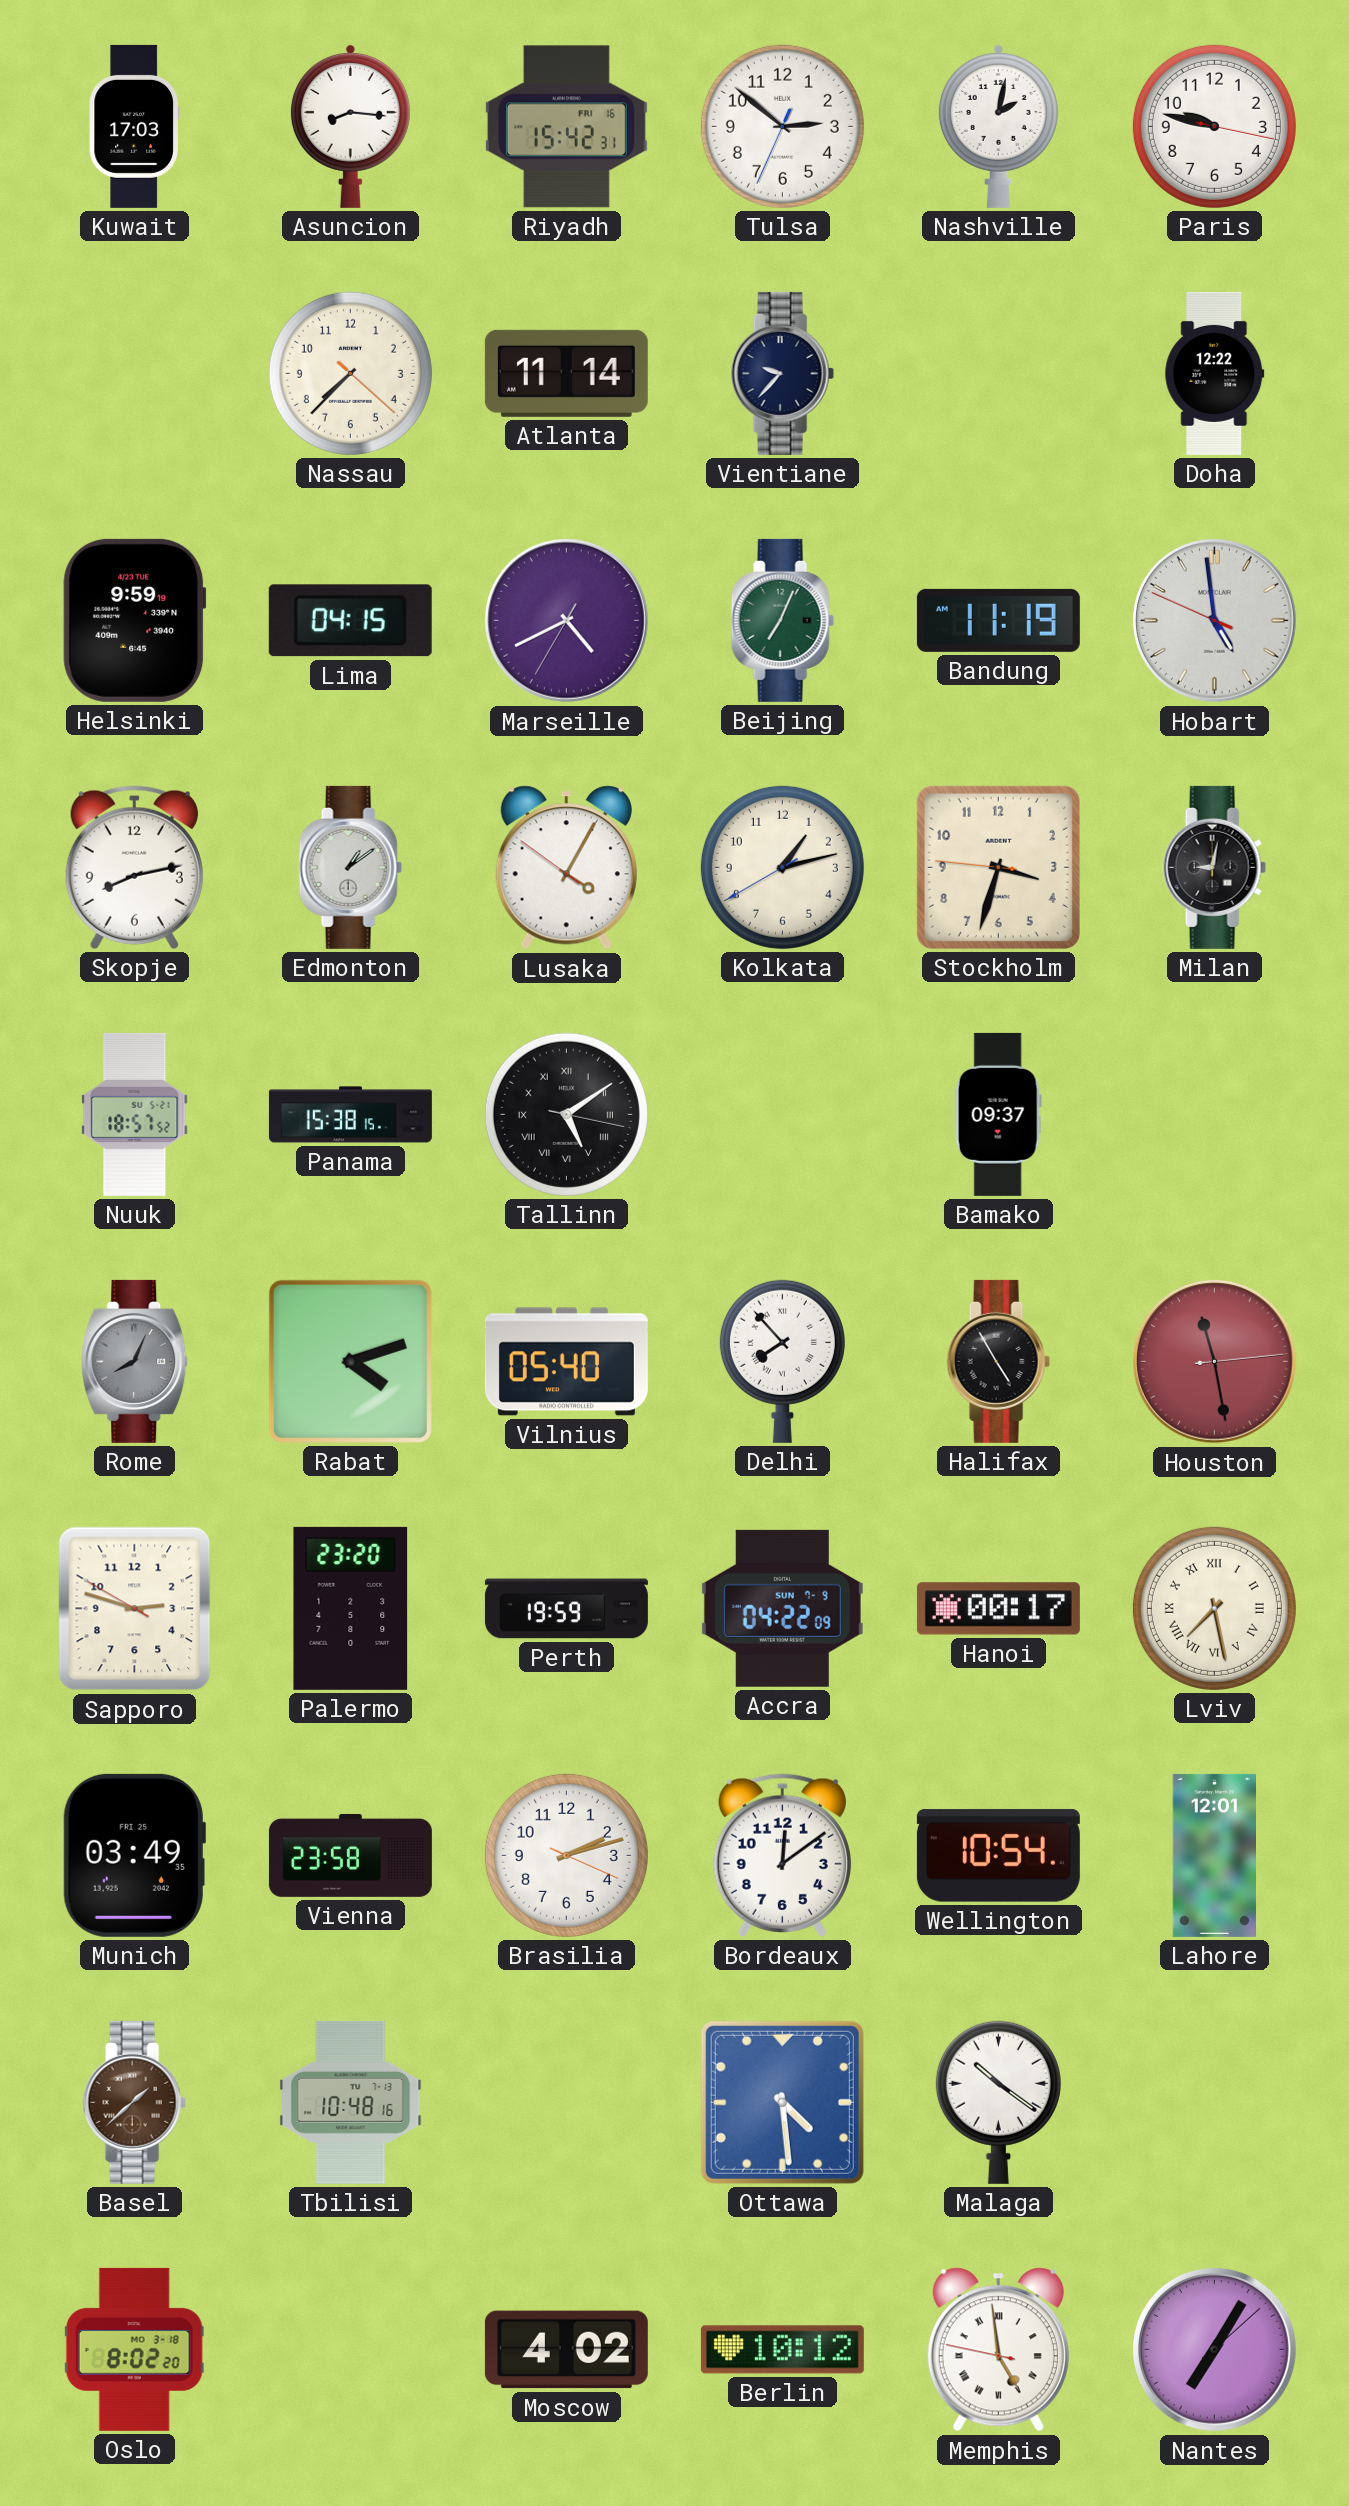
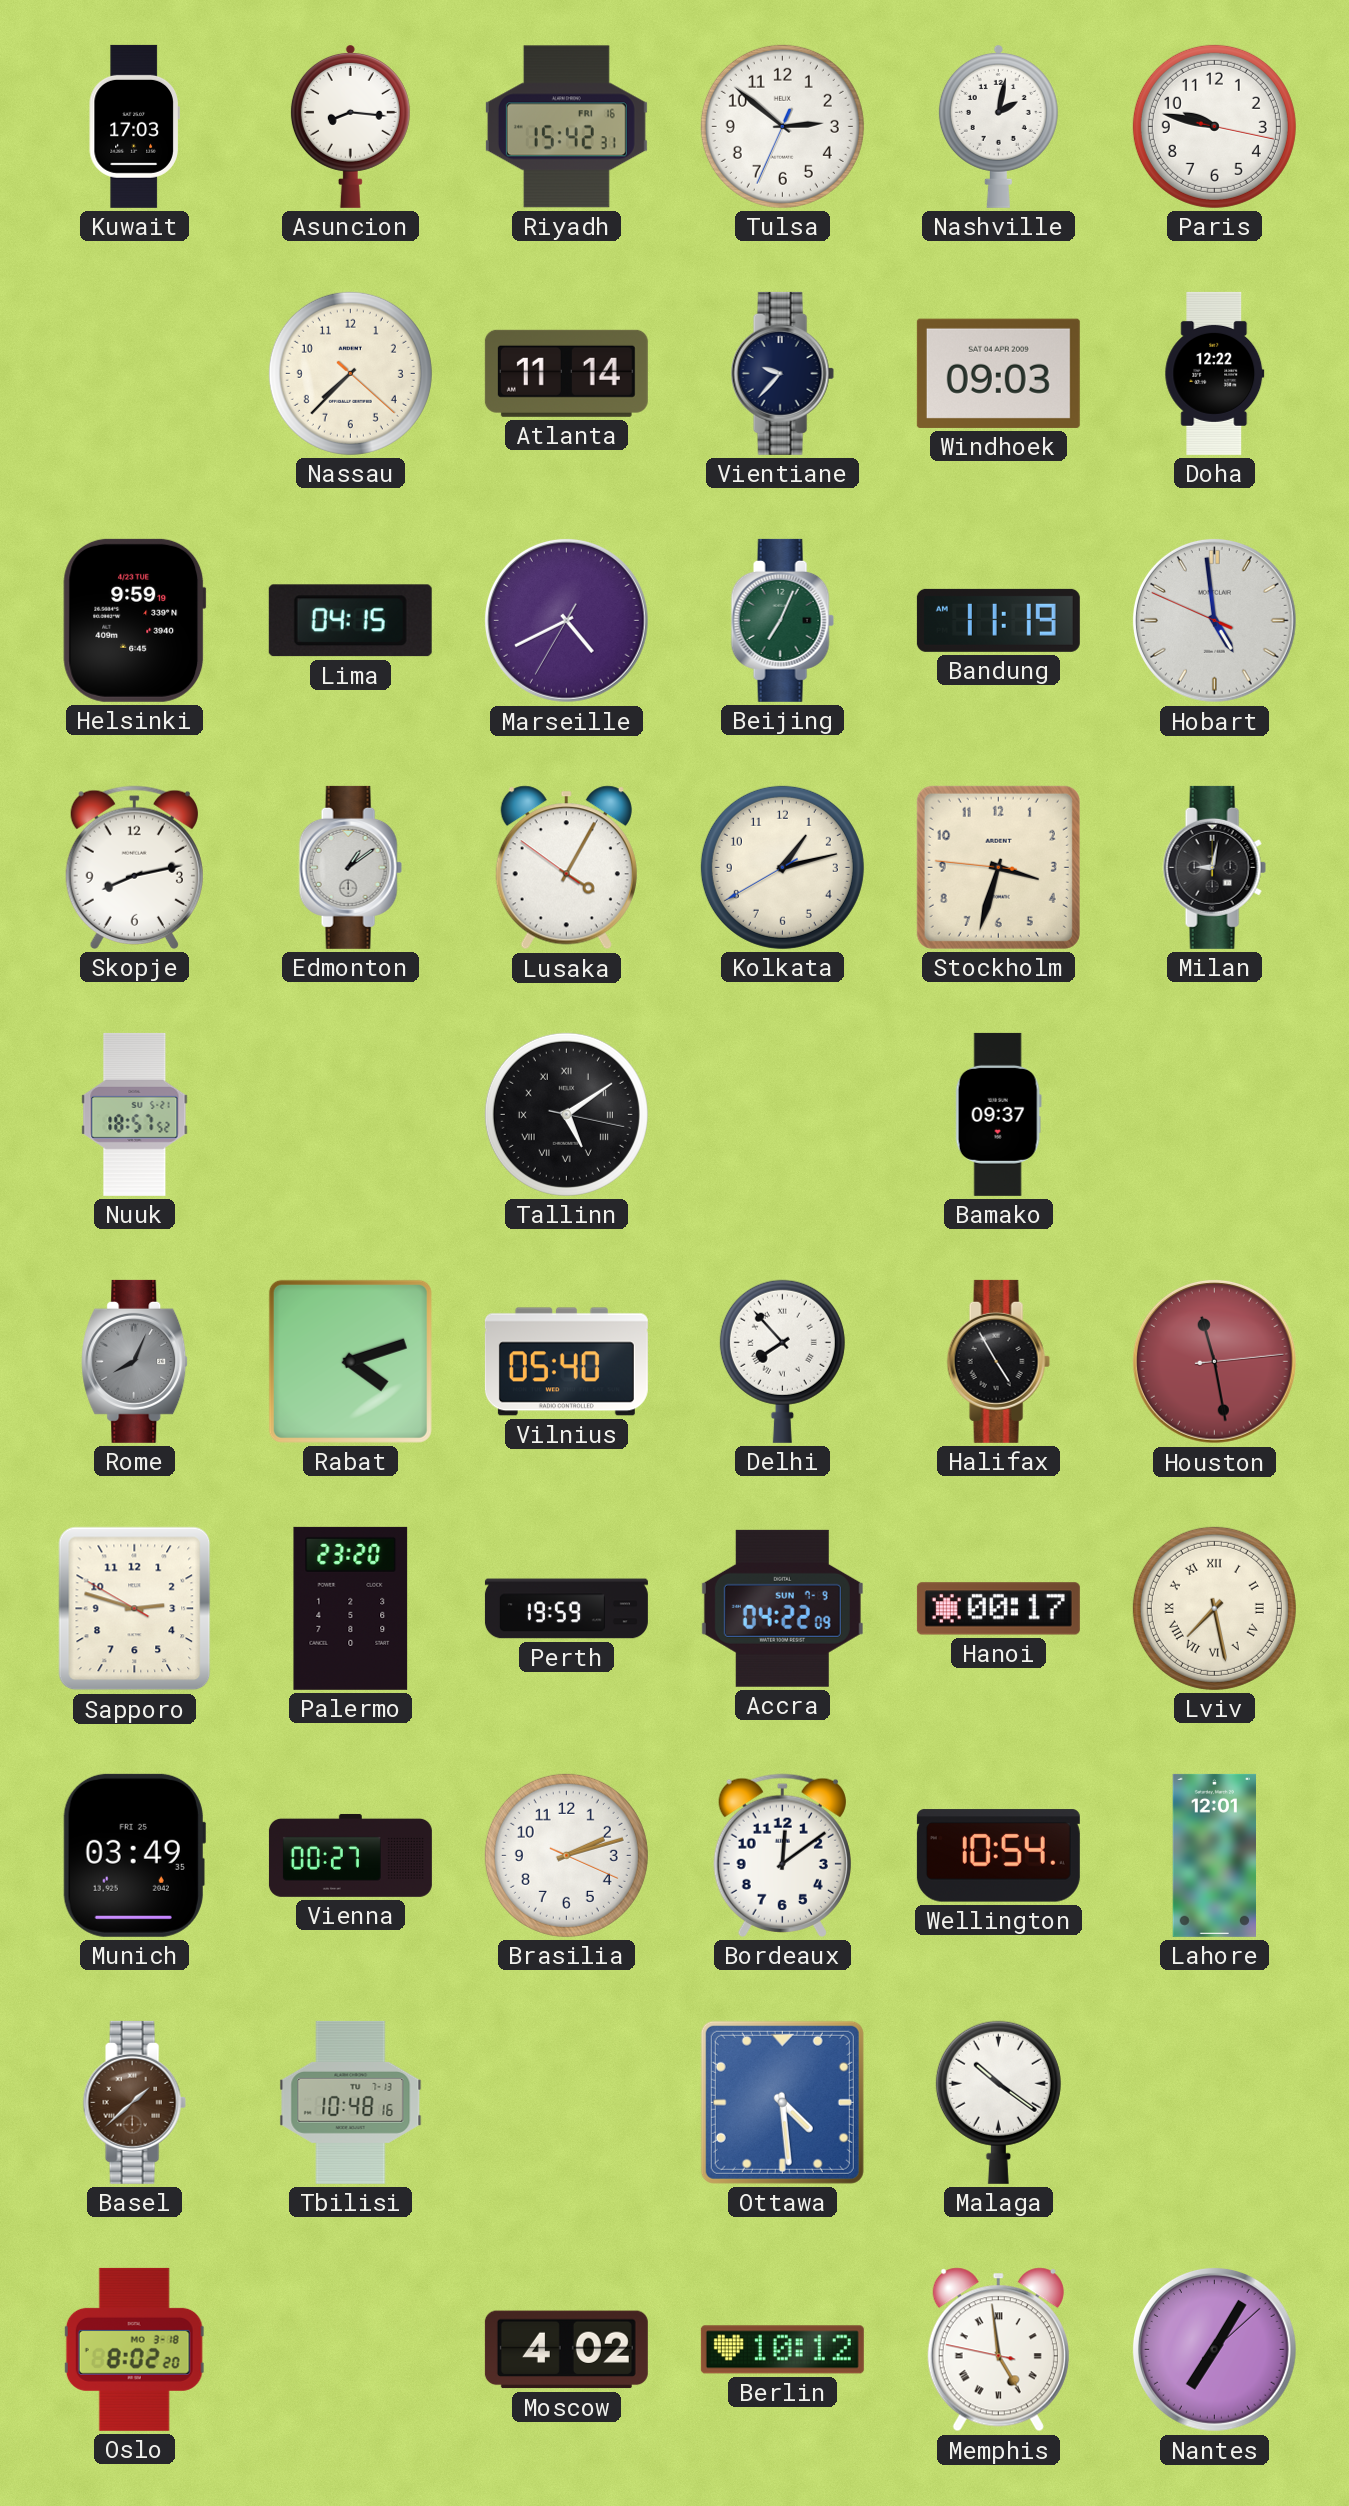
Windhoek: none -> 09:03
Panama: 15:38 -> none
Vienna: 23:58 -> 00:27
